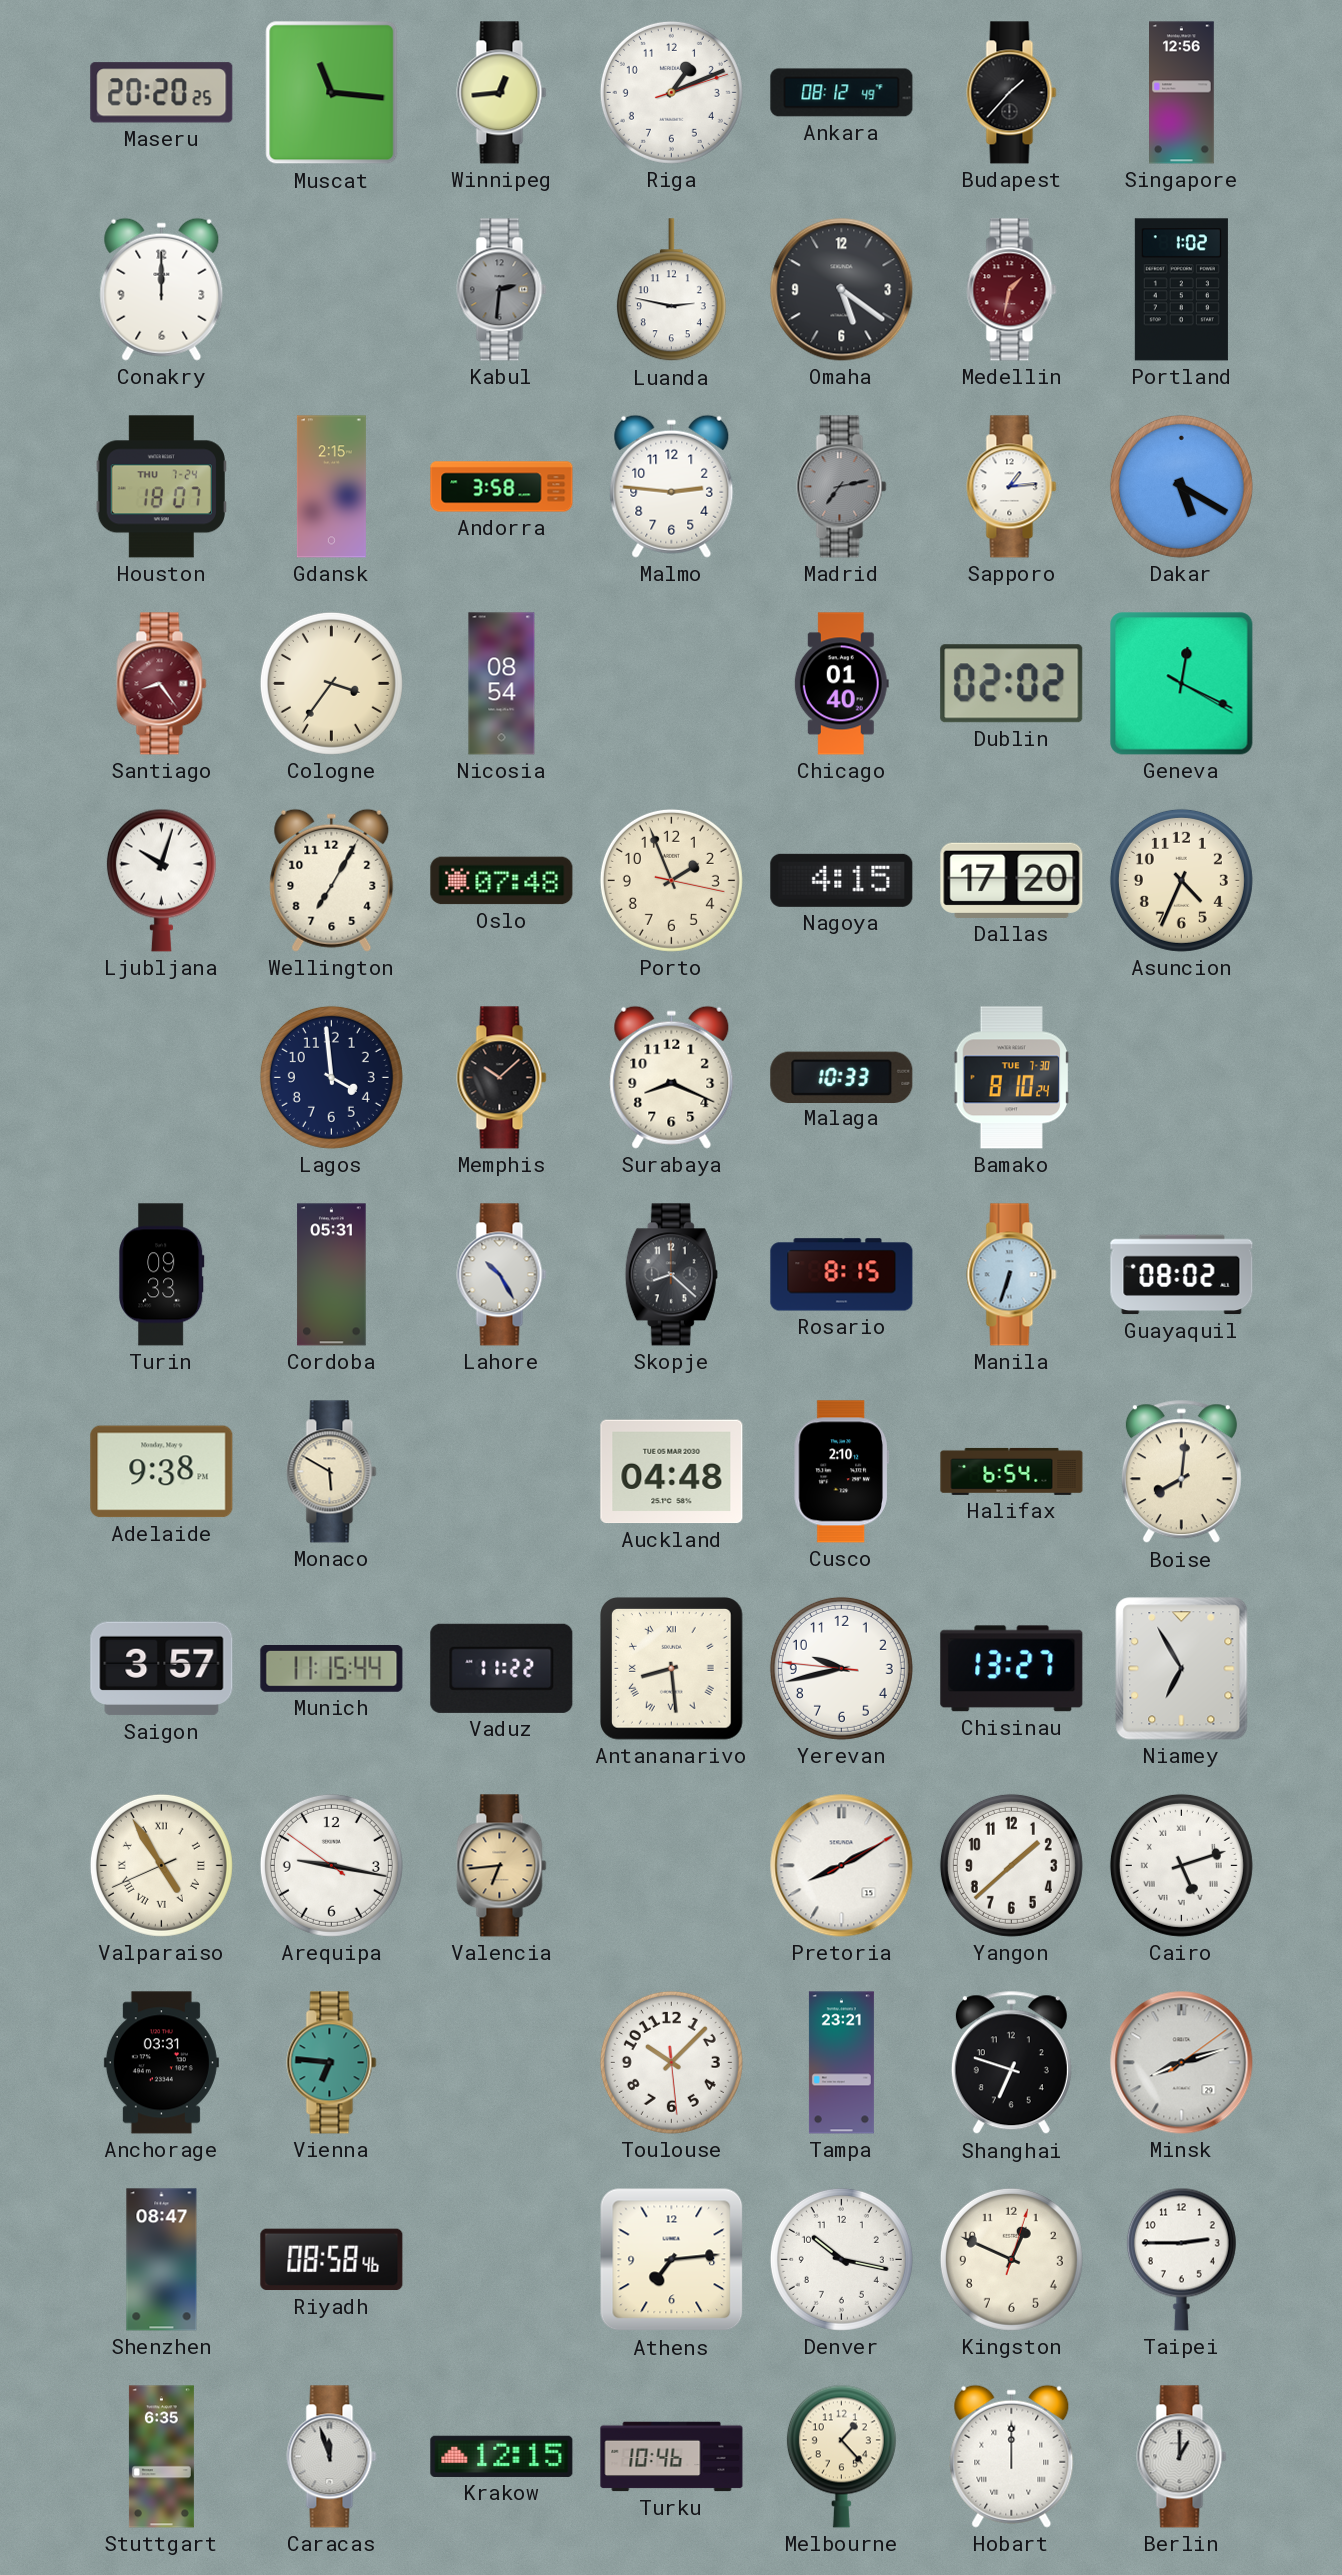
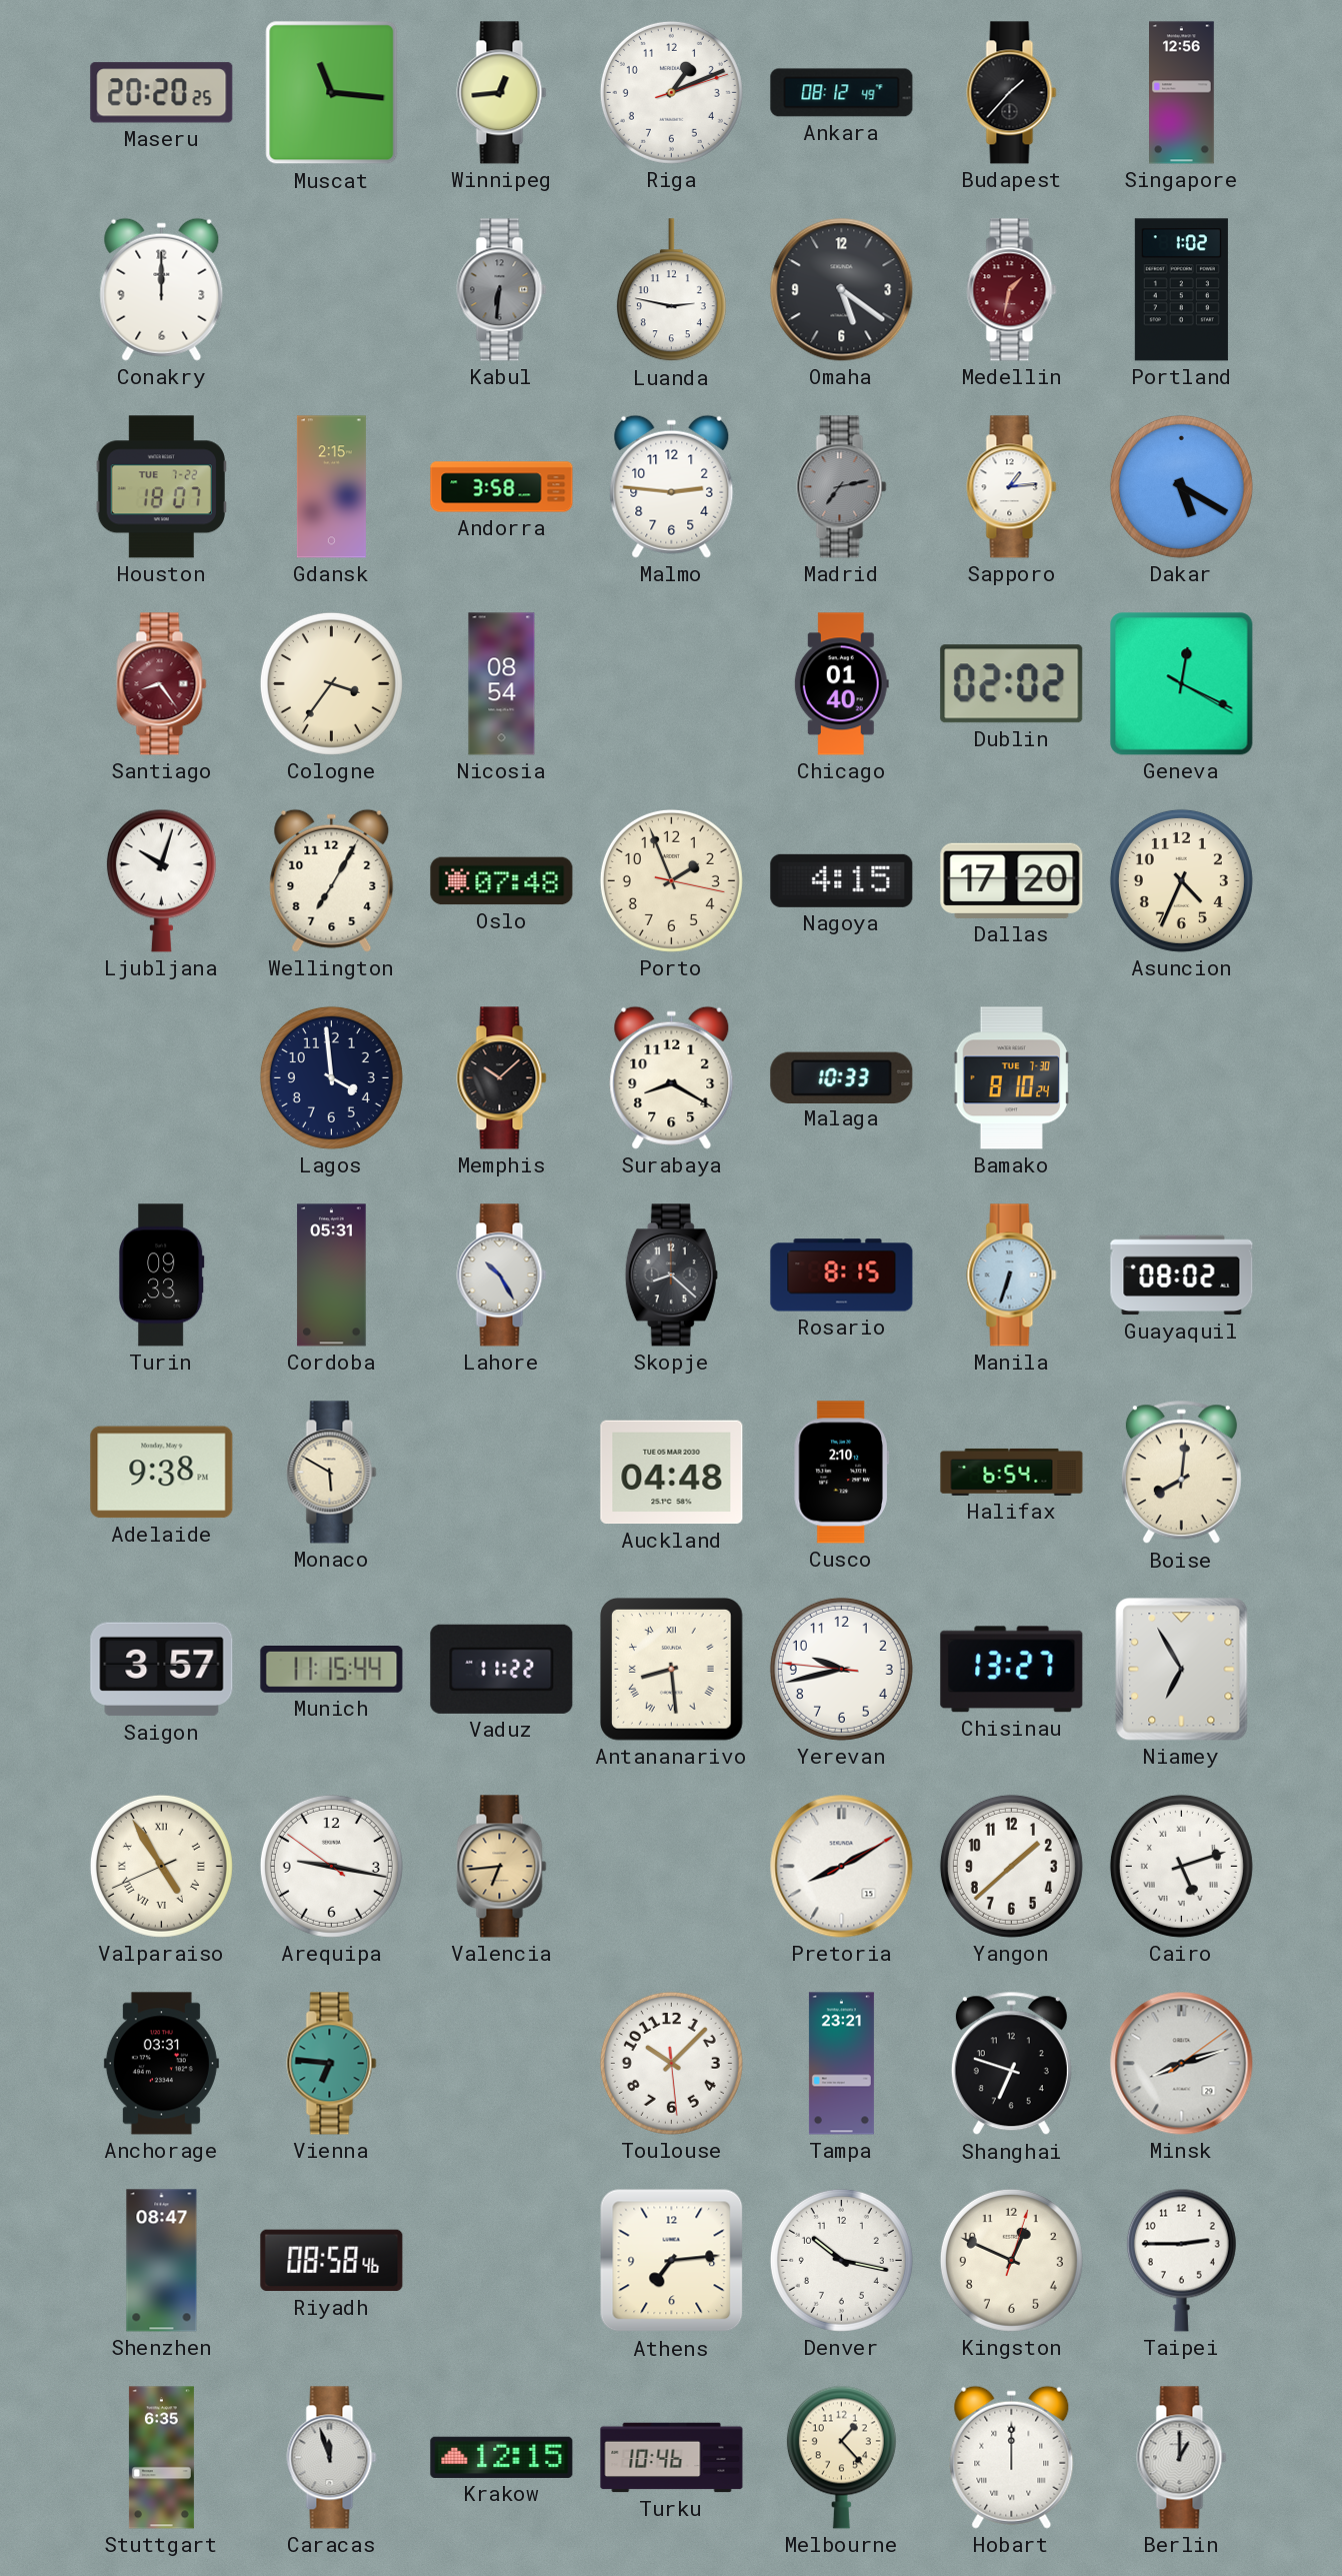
Kabul: 2:31 -> 6:31
Houston date: THU 7-24 -> TUE 7-22
Surabaya: 8:19 -> 8:20
